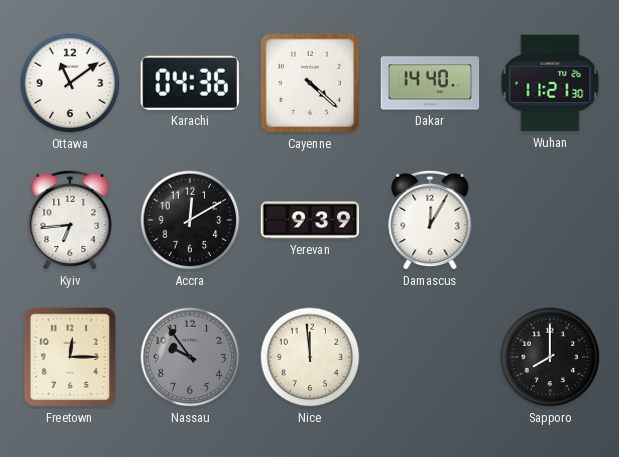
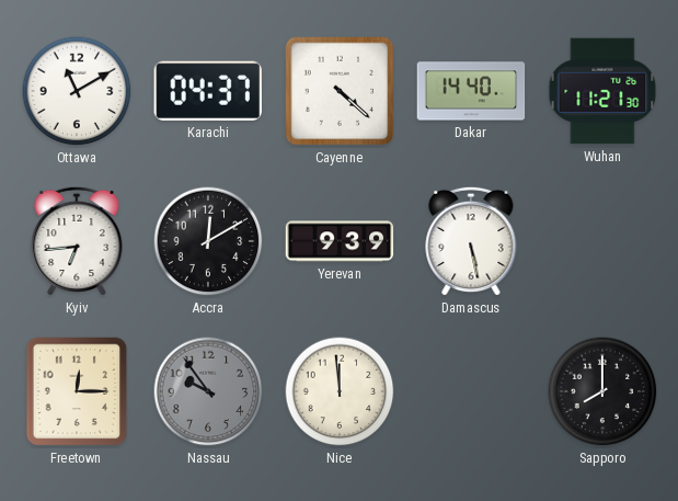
Ottawa: 11:09 -> 11:10
Karachi: 04:36 -> 04:37
Damascus: 12:05 -> 5:28
